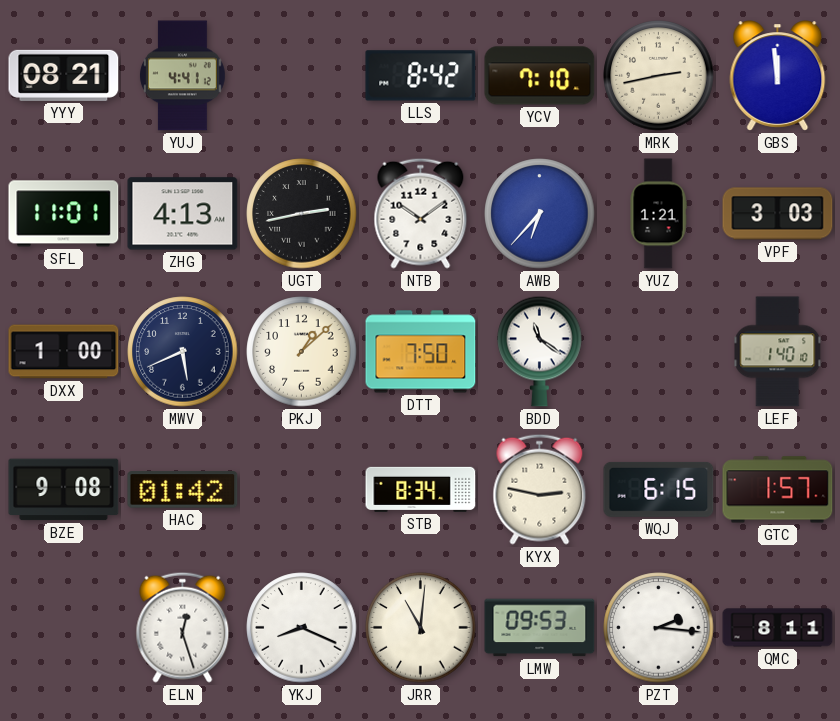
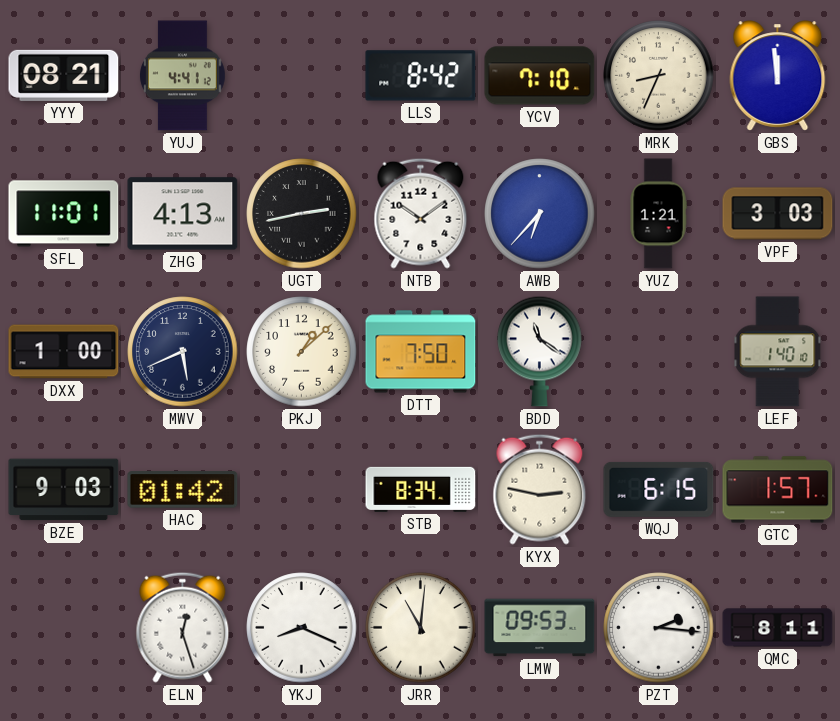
MRK: 2:43 -> 8:34
BZE: 9:08 -> 9:03
